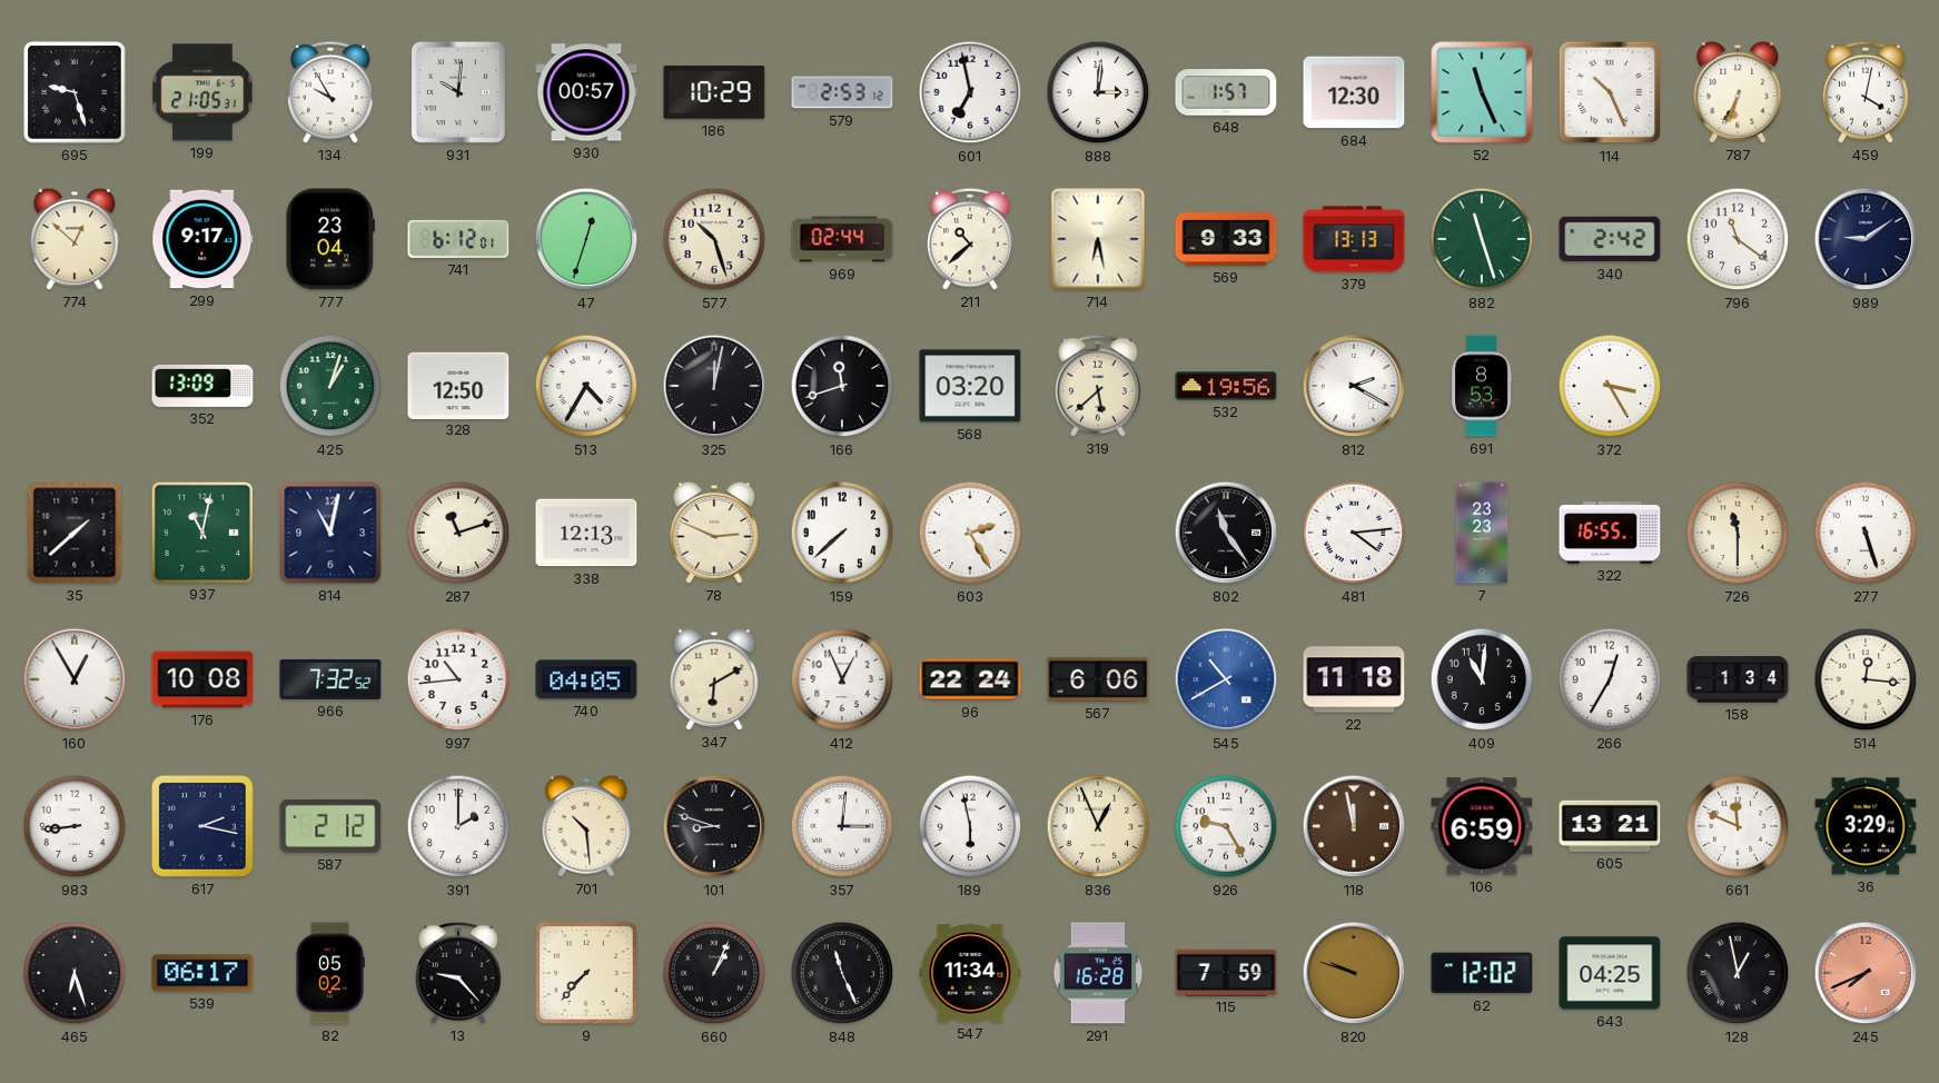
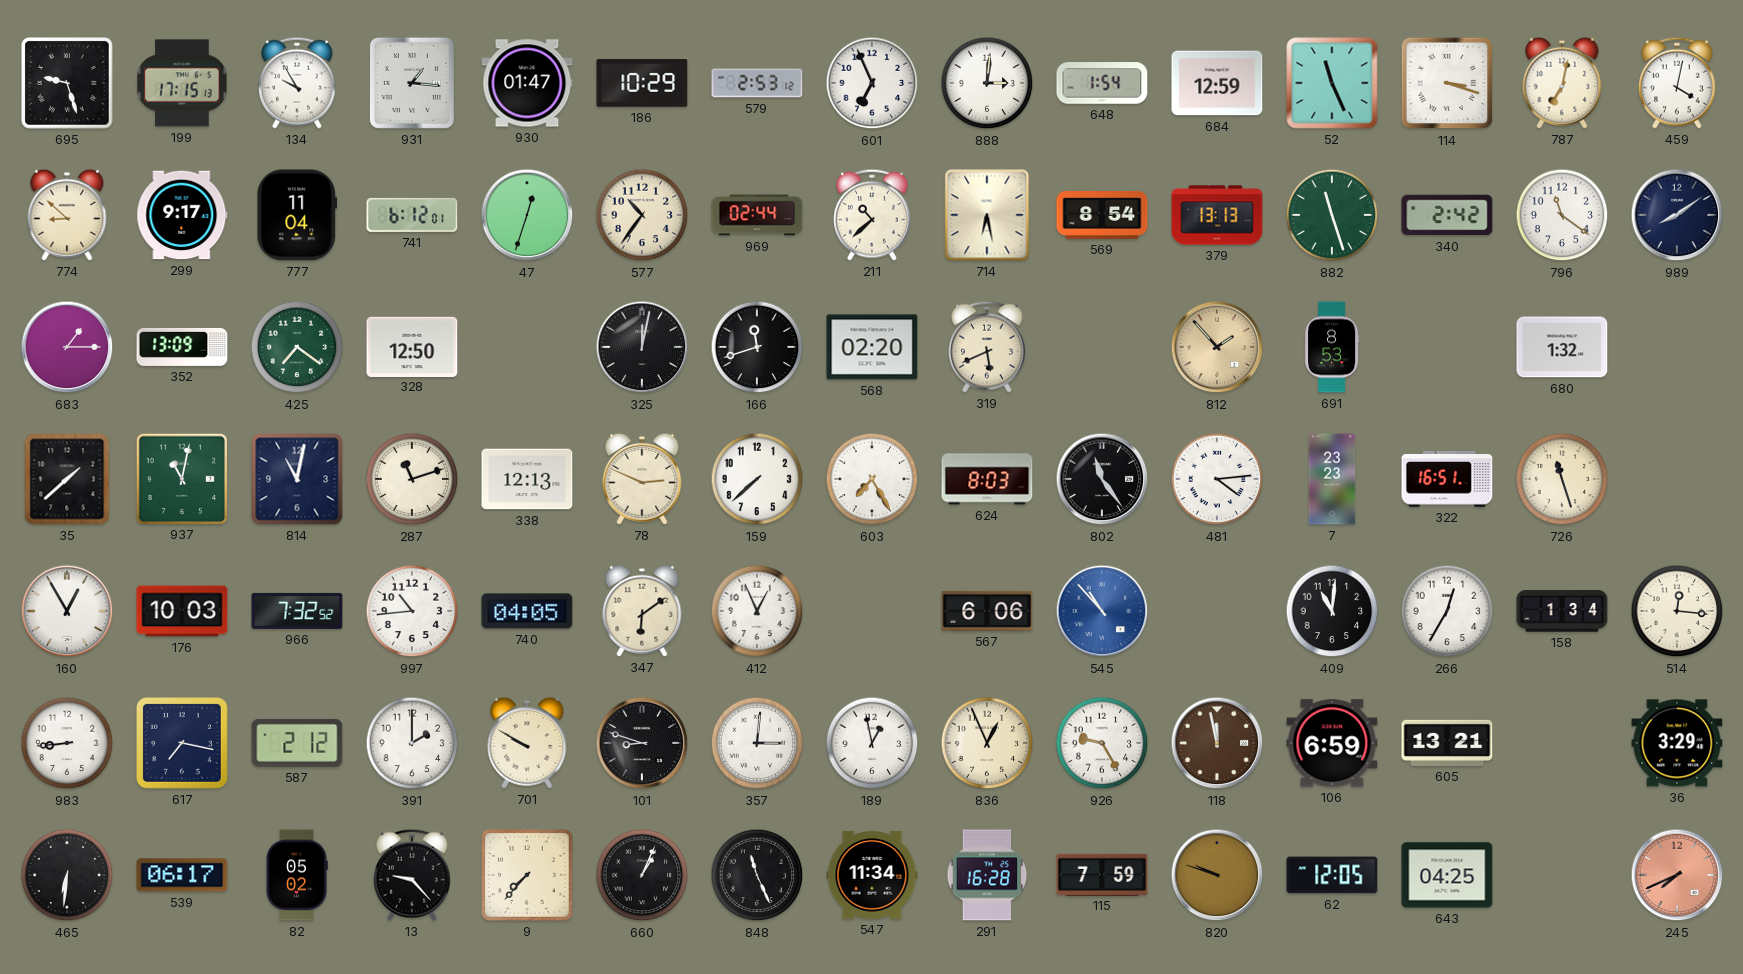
199: 21:05 -> 17:15
931: 10:01 -> 1:16
930: 00:57 -> 01:47
601: 6:58 -> 6:56
648: 1:57 -> 1:54
684: 12:30 -> 12:59
114: 10:26 -> 3:18
787: 6:34 -> 7:02
774: 12:52 -> 8:52
777: 23:04 -> 11:04
577: 10:27 -> 10:36
569: 9:33 -> 8:54
989: 9:09 -> 8:09
683: none -> 1:15
425: 1:03 -> 7:21
513: 4:35 -> none
568: 03:20 -> 02:20
319: 5:38 -> 5:41
532: 19:56 -> none
812: 2:20 -> 1:53
812 dial: white -> champagne
372: 3:25 -> none
680: none -> 1:32
603: 2:25 -> 7:25
624: none -> 8:03
322: 16:55 -> 16:51
726: 11:30 -> 11:27
277: 5:27 -> none
176: 10:08 -> 10:03
347: 6:10 -> 6:09
96: 22:24 -> none
545: 10:40 -> 10:53
22: 11:18 -> none
617: 2:17 -> 7:17
701: 10:29 -> 9:50
189: 5:58 -> 12:58
661: 11:49 -> none
465: 6:27 -> 6:31
62: 12:02 -> 12:05
128: 12:58 -> none
